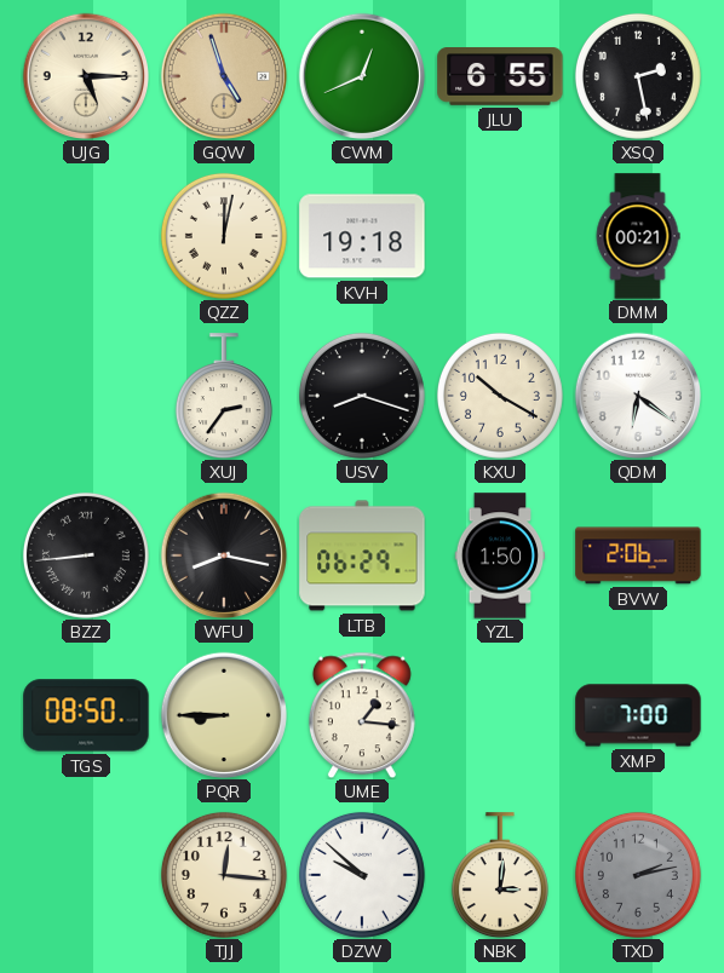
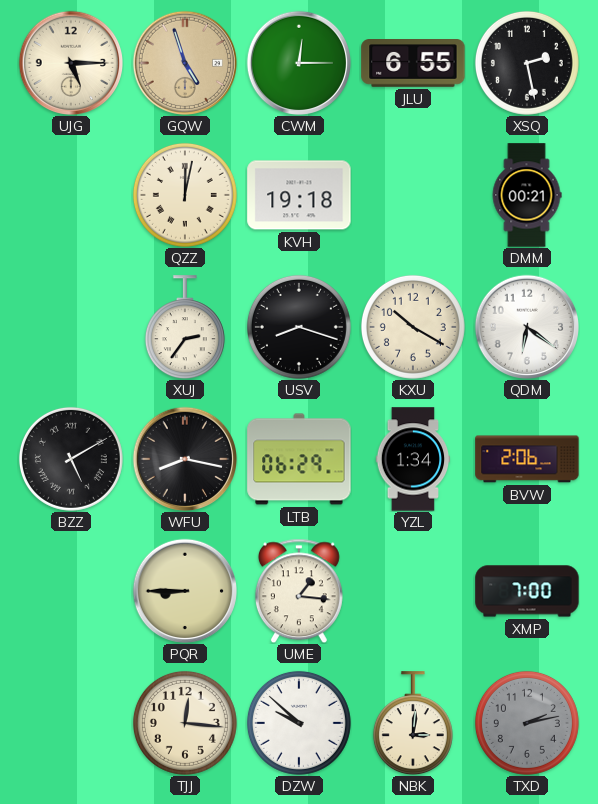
CWM: 12:41 -> 12:15
BZZ: 8:44 -> 5:10
YZL: 1:50 -> 1:34
TGS: 08:50 -> none
